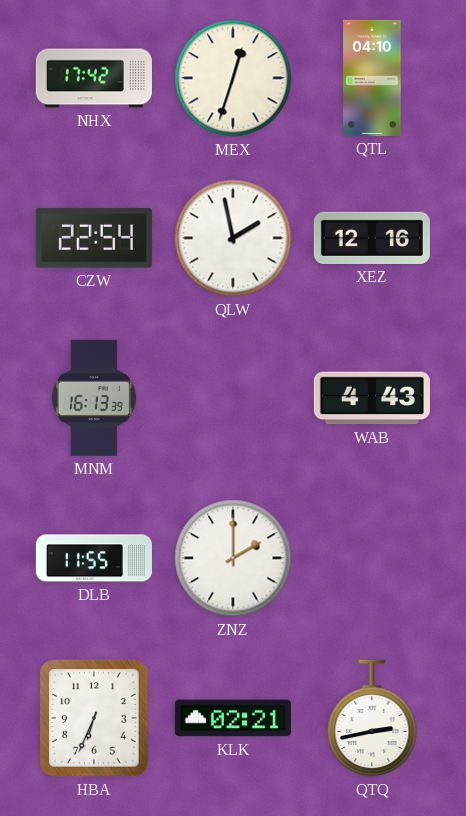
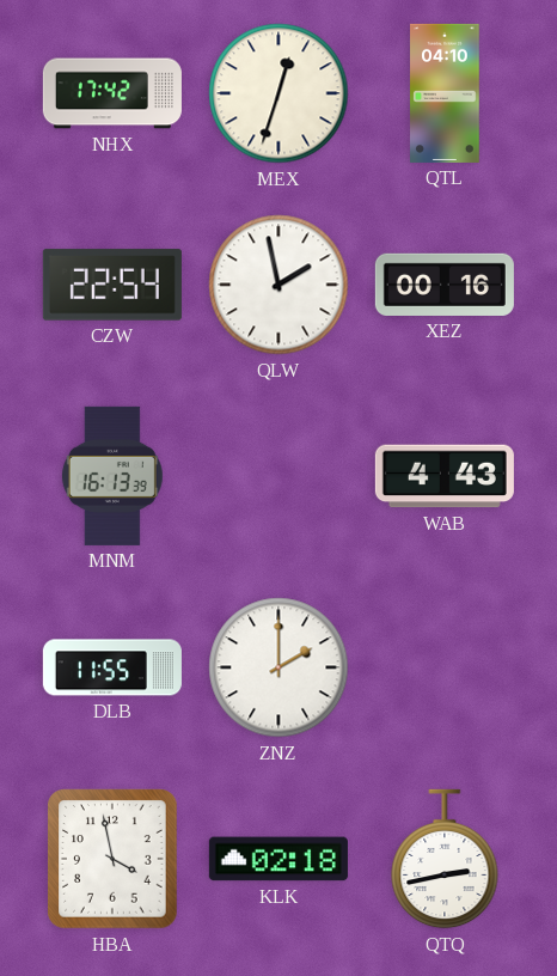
XEZ: 12:16 -> 00:16
HBA: 6:34 -> 3:58
KLK: 02:21 -> 02:18
